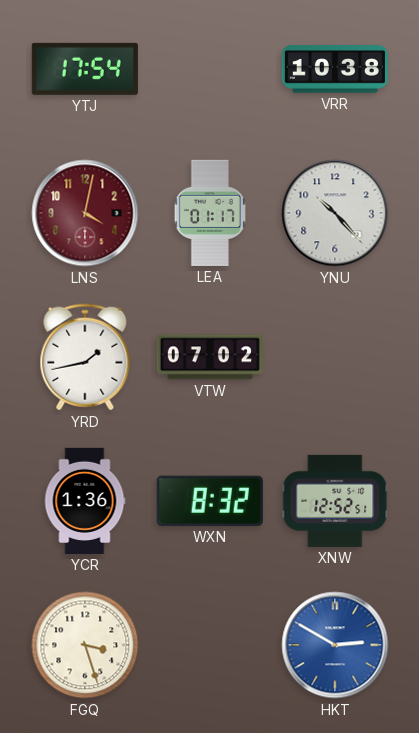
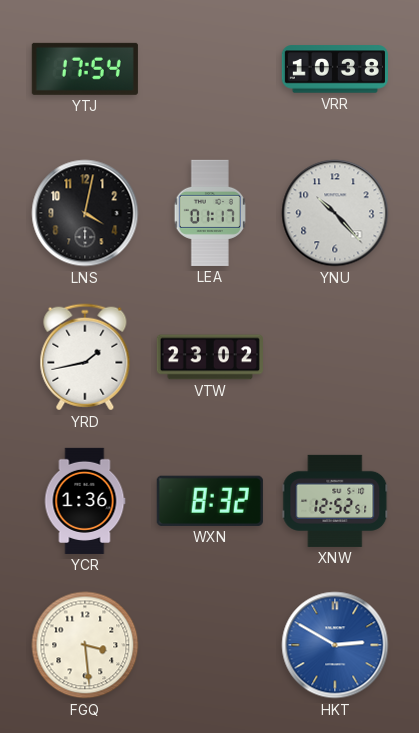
LNS dial: burgundy -> black
VTW: 07:02 -> 23:02
FGQ: 3:27 -> 3:29
